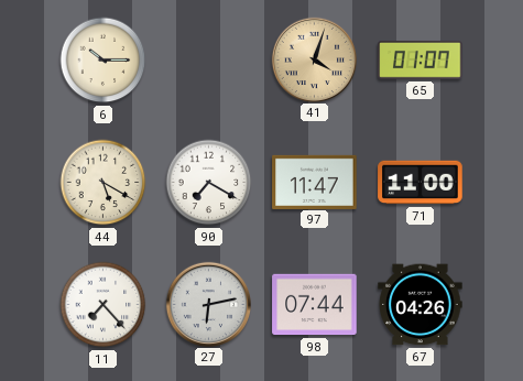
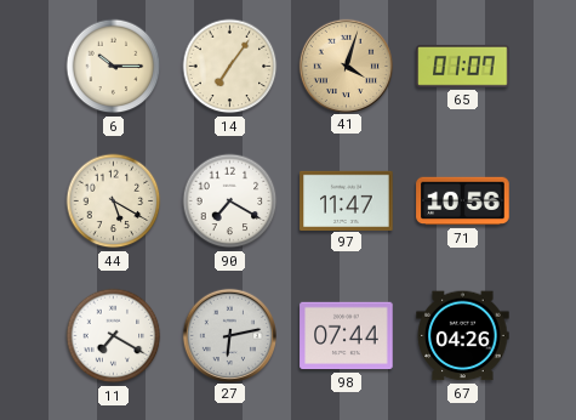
14: none -> 7:06
71: 11:00 -> 10:56
11: 7:23 -> 7:20
